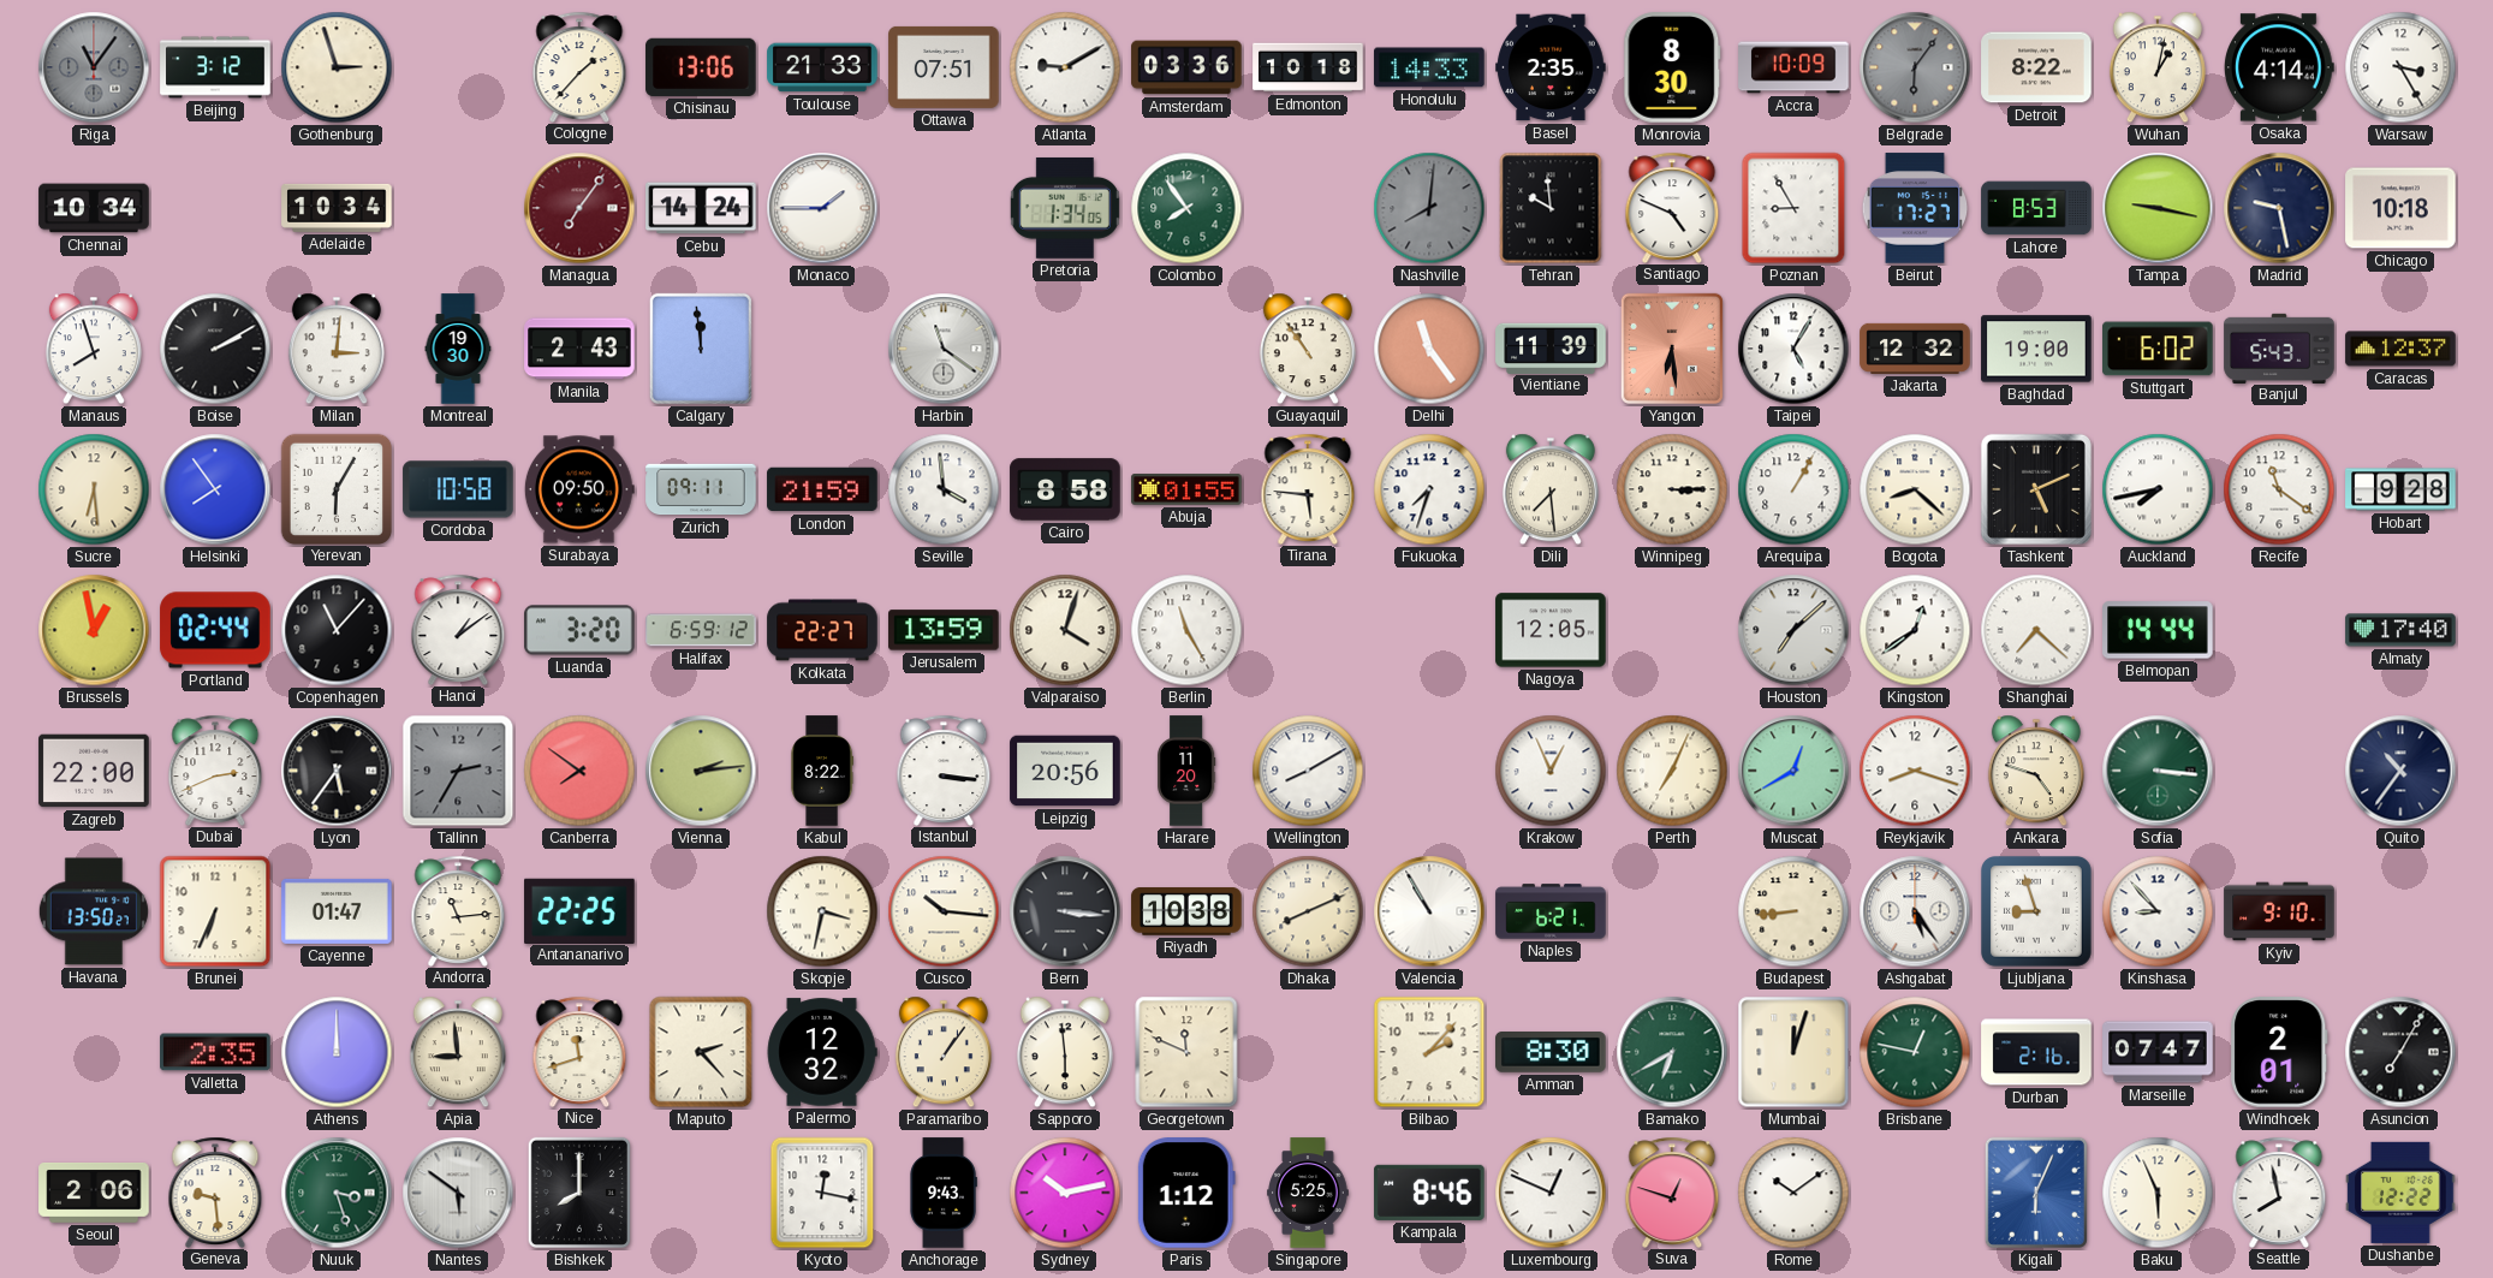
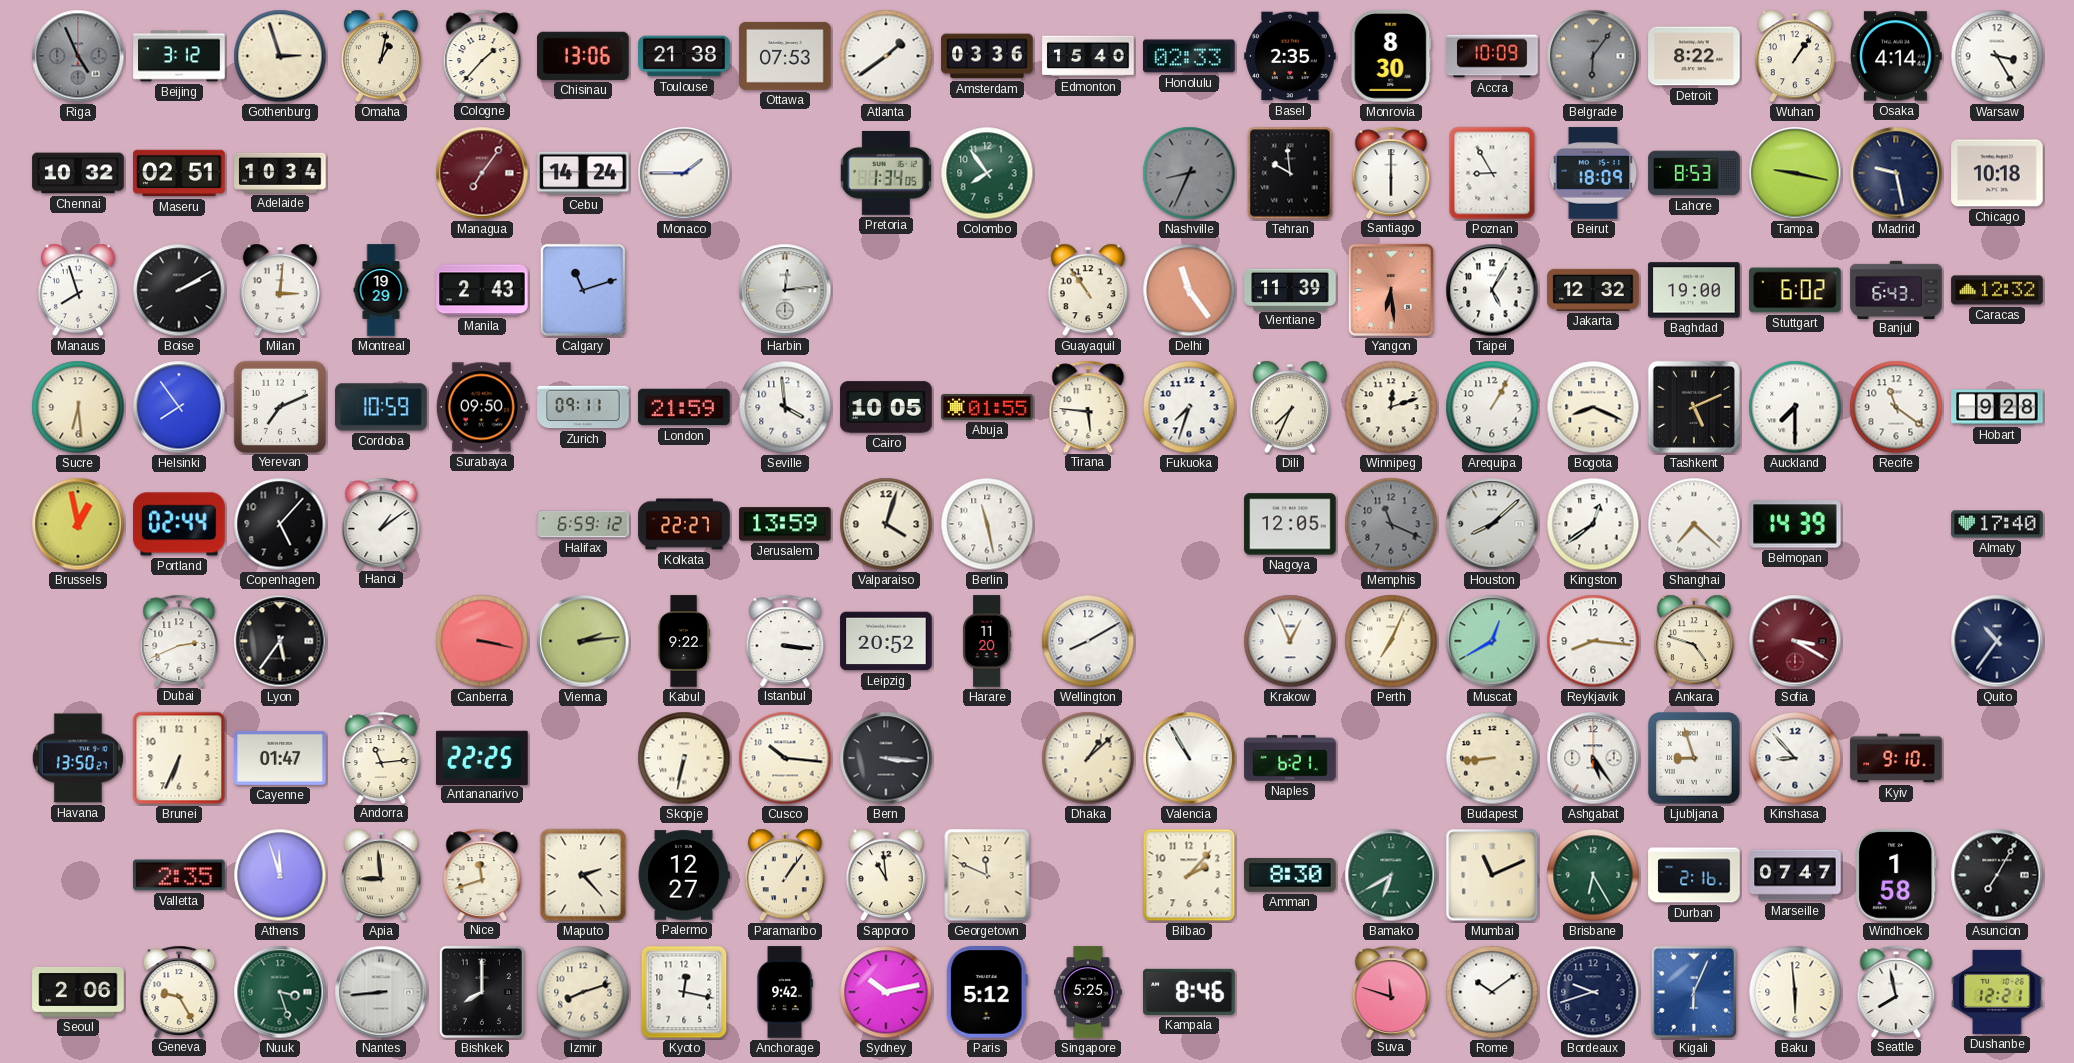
Riga: 11:06 -> 4:56
Omaha: none -> 1:02
Toulouse: 21:33 -> 21:38
Ottawa: 07:51 -> 07:53
Atlanta: 9:10 -> 1:39
Edmonton: 10:18 -> 15:40
Honolulu: 14:33 -> 02:33
Wuhan: 1:02 -> 1:06
Chennai: 10:34 -> 10:32
Maseru: none -> 02:51
Nashville: 8:01 -> 8:34
Santiago: 4:49 -> 6:00
Beirut: 17:27 -> 18:09
Montreal: 19:30 -> 19:29
Calgary: 11:59 -> 11:12
Harbin: 11:21 -> 12:14
Banjul: 5:43 -> 6:43
Caracas: 12:37 -> 12:32
Yerevan: 6:05 -> 7:11
Cordoba: 10:58 -> 10:59
Cairo: 8:58 -> 10:05
Dili: 7:29 -> 7:34
Winnipeg: 3:15 -> 12:12
Bogota: 8:22 -> 8:19
Auckland: 7:43 -> 7:30
Copenhagen: 11:07 -> 5:07
Luanda: 3:20 -> none
Berlin: 11:25 -> 11:28
Memphis: none -> 11:19
Houston: 7:08 -> 8:08
Belmopan: 14:44 -> 14:39
Zagreb: 22:00 -> none
Tallinn: 2:35 -> none
Canberra: 7:51 -> 3:17
Kabul: 8:22 -> 9:22
Leipzig: 20:56 -> 20:52
Reykjavik: 8:18 -> 8:16
Sofia: 3:16 -> 3:20
Sofia dial: green -> burgundy
Skopje: 3:32 -> 6:32
Riyadh: 10:38 -> none
Dhaka: 8:11 -> 1:08
Athens: 12:00 -> 11:57
Palermo: 12:32 -> 12:27
Sapporo: 5:59 -> 10:59
Mumbai: 12:03 -> 11:11
Brisbane: 12:47 -> 6:25
Windhoek: 2:01 -> 1:58
Geneva: 9:29 -> 9:25
Nantes: 5:51 -> 8:44
Izmir: none -> 8:12
Anchorage: 9:43 -> 9:42
Paris: 1:12 -> 5:12
Luxembourg: 12:49 -> none
Suva: 12:48 -> 11:48
Bordeaux: none -> 9:42
Baku: 5:56 -> 5:59
Dushanbe: 12:22 -> 12:21
